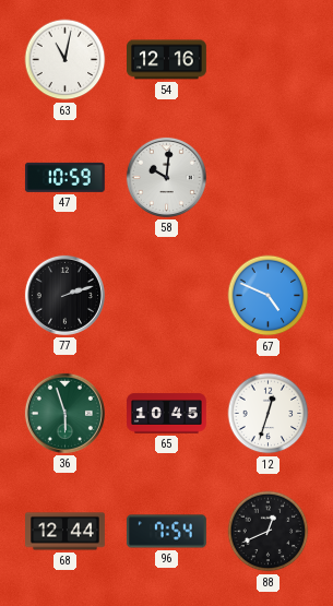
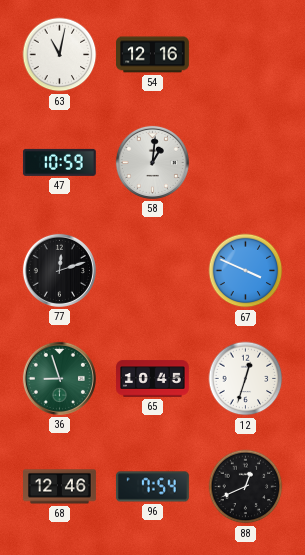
58: 10:01 -> 1:01
77: 2:12 -> 12:12
67: 4:49 -> 3:49
36: 5:57 -> 8:57
68: 12:44 -> 12:46
